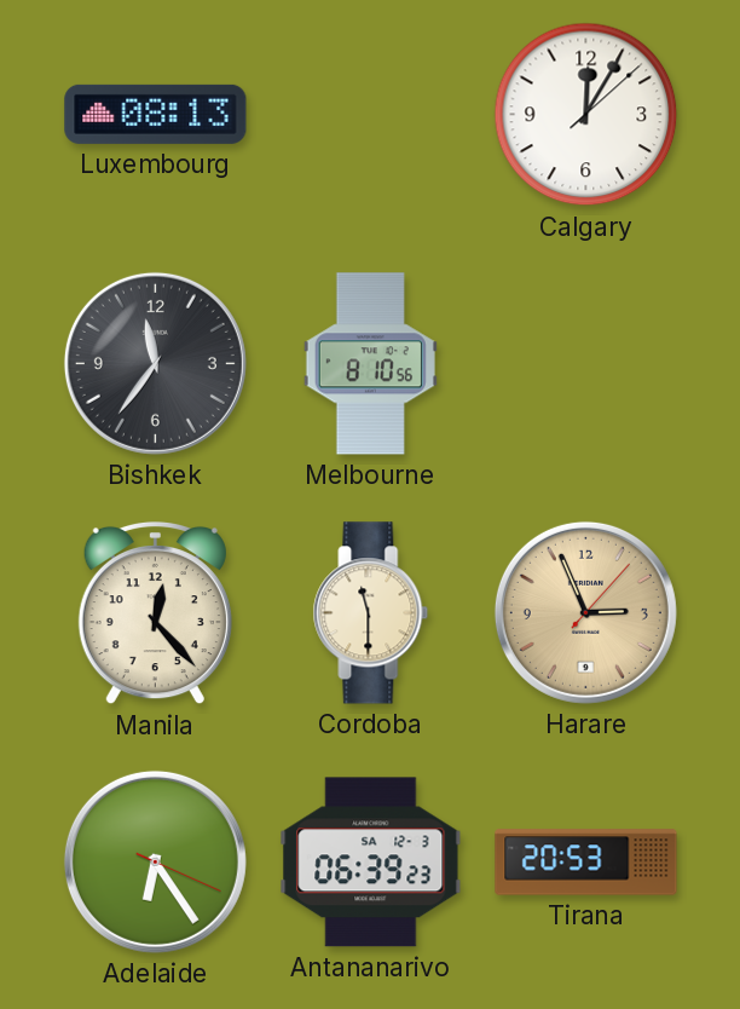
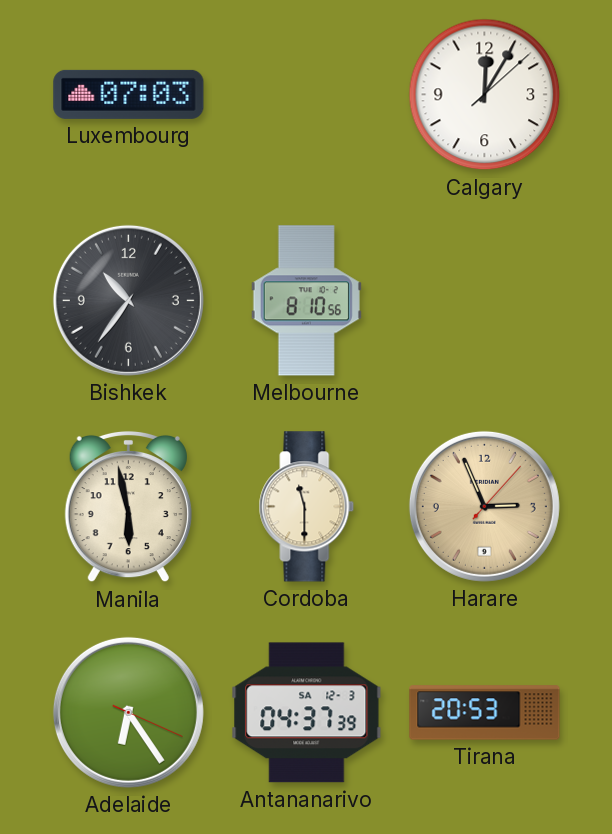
Luxembourg: 08:13 -> 07:03
Bishkek: 11:36 -> 10:36
Manila: 12:23 -> 5:58
Antananarivo: 06:39 -> 04:37
